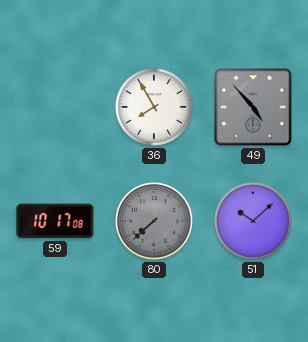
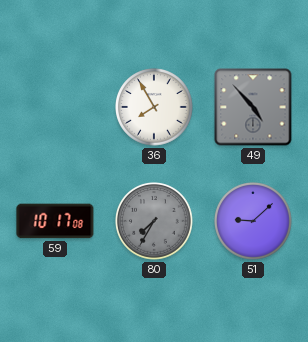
80: 7:38 -> 7:35
51: 10:08 -> 9:08
